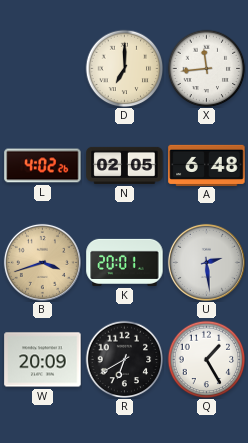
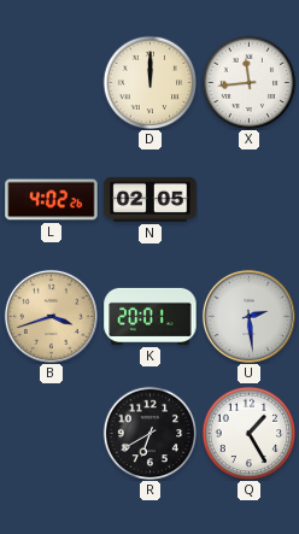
D: 7:00 -> 12:00
A: 6:48 -> none
W: 20:09 -> none
